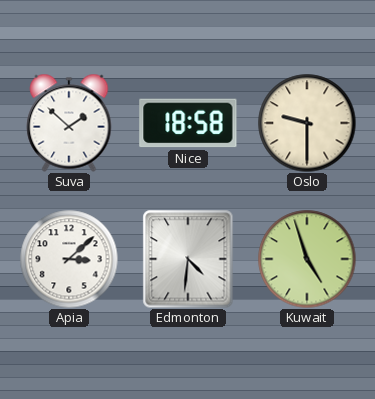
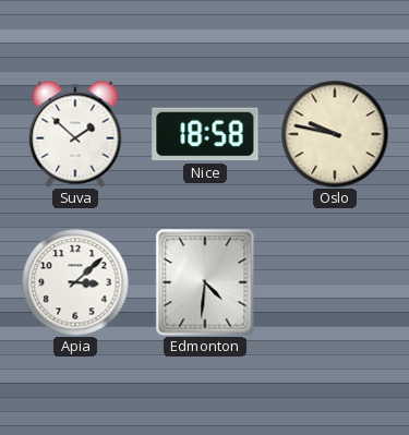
Oslo: 9:30 -> 9:47
Kuwait: 4:57 -> none
